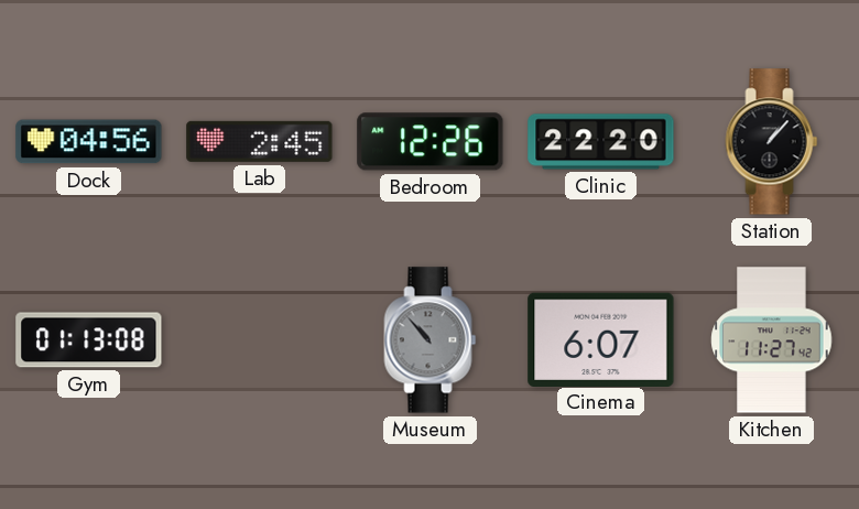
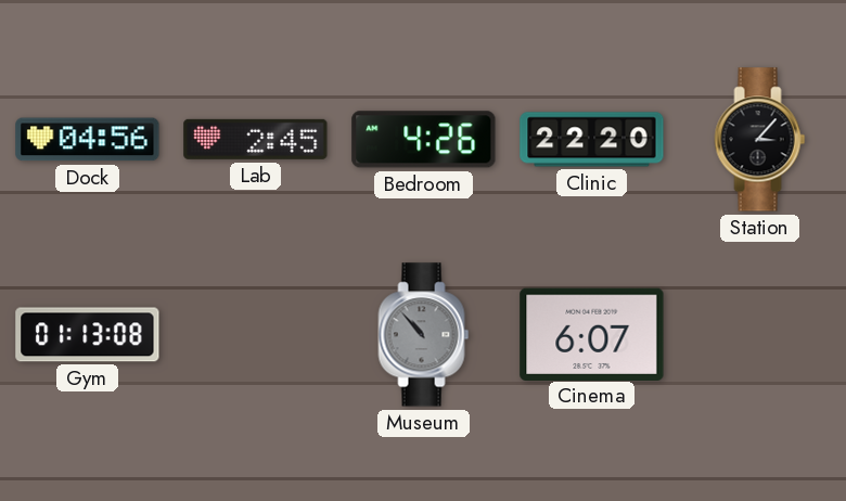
Bedroom: 12:26 -> 4:26
Station: 1:07 -> 3:07
Kitchen: 11:27 -> none
